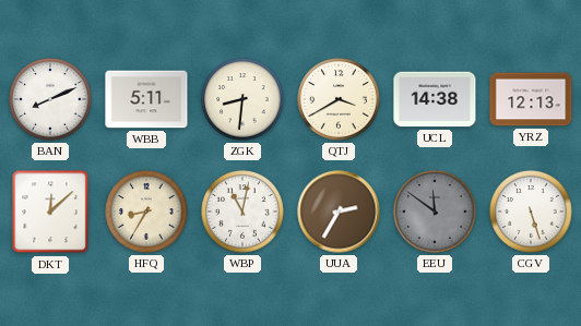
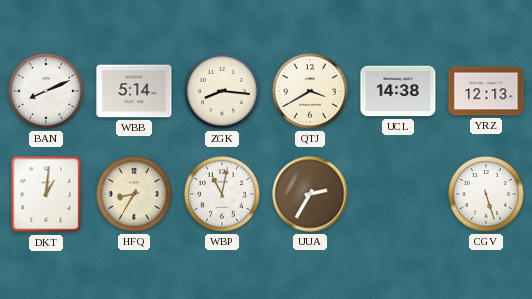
WBB: 5:11 -> 5:14
ZGK: 8:31 -> 8:16
DKT: 12:08 -> 1:01
EEU: 11:51 -> none
